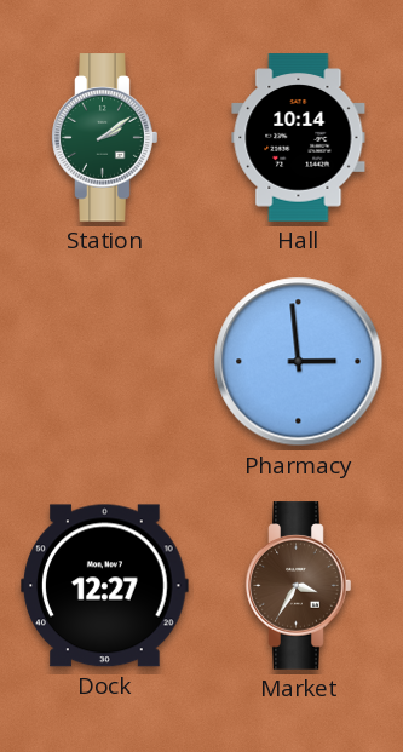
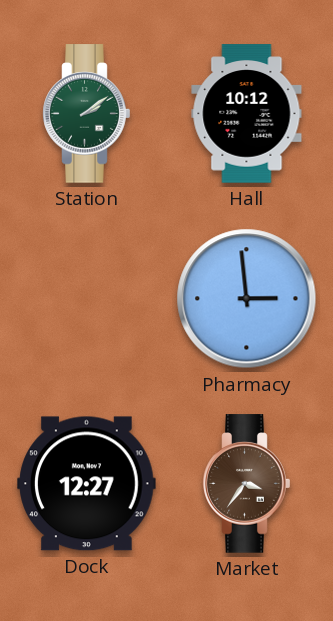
Hall: 10:14 -> 10:12
Market: 3:35 -> 3:36
